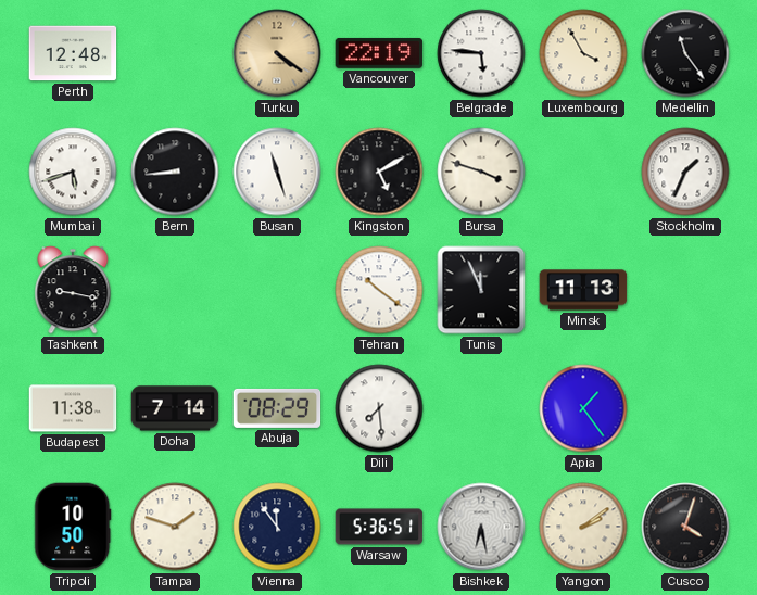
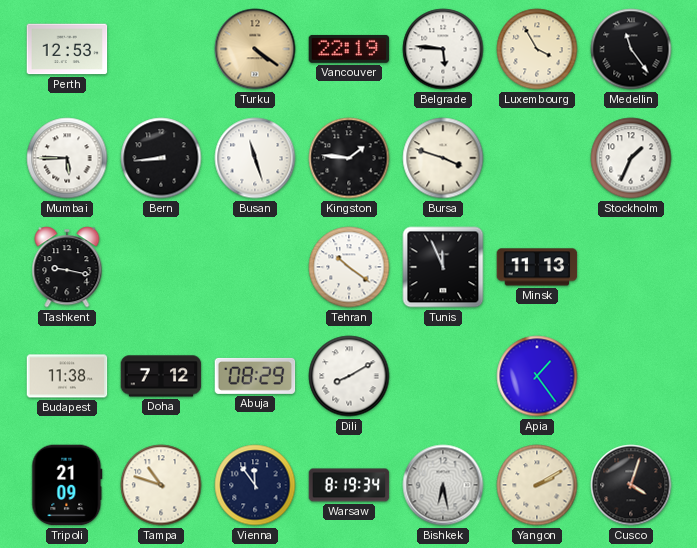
Perth: 12:48 -> 12:53
Mumbai: 5:42 -> 5:45
Kingston: 5:10 -> 1:46
Doha: 7:14 -> 7:12
Dili: 7:29 -> 8:10
Tripoli: 10:50 -> 21:09
Tampa: 1:48 -> 10:48
Warsaw: 5:36 -> 8:19
Yangon: 2:09 -> 2:10
